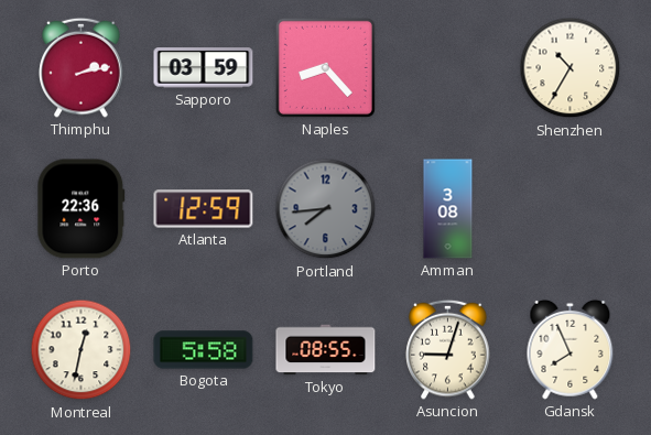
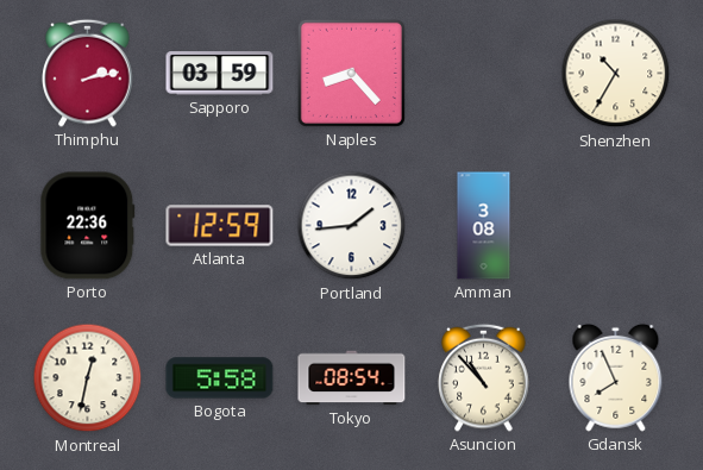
Portland: 7:44 -> 1:44
Portland dial: grey -> white
Tokyo: 08:55 -> 08:54
Asuncion: 9:03 -> 10:53
